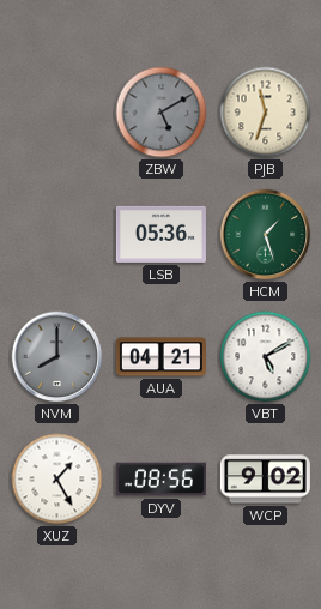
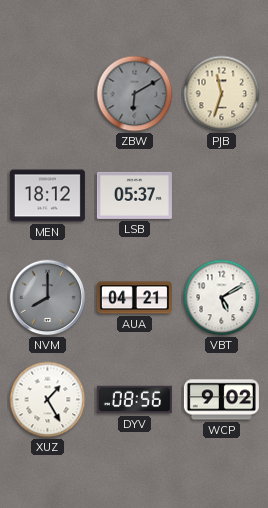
ZBW: 5:10 -> 6:10
MEN: none -> 18:12
LSB: 05:36 -> 05:37
HCM: 1:27 -> none
